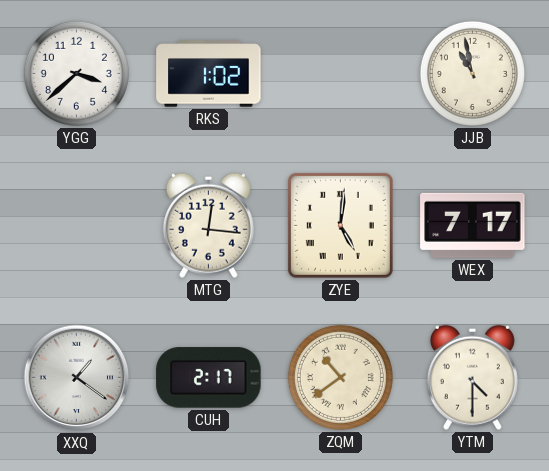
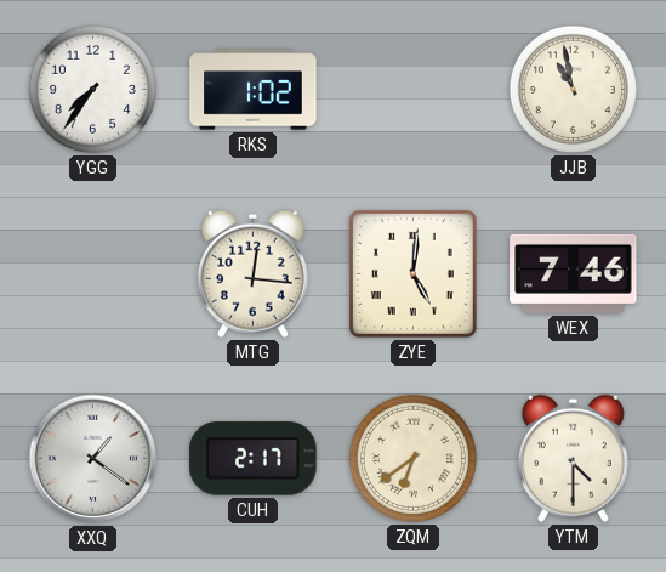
YGG: 3:38 -> 7:36
WEX: 7:17 -> 7:46
ZQM: 10:39 -> 6:39
